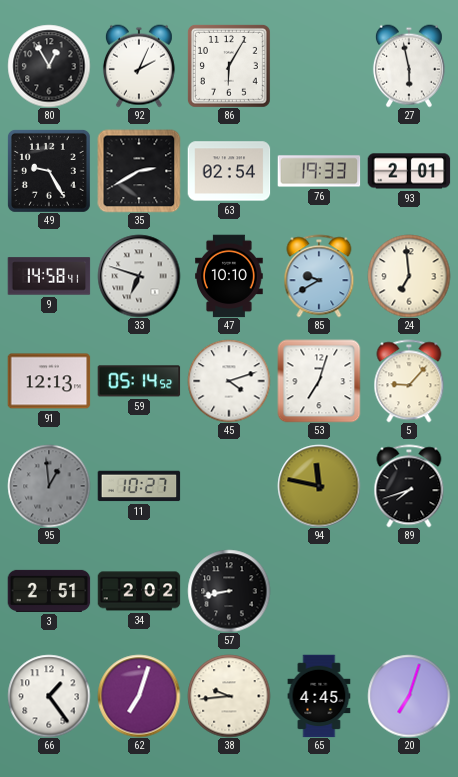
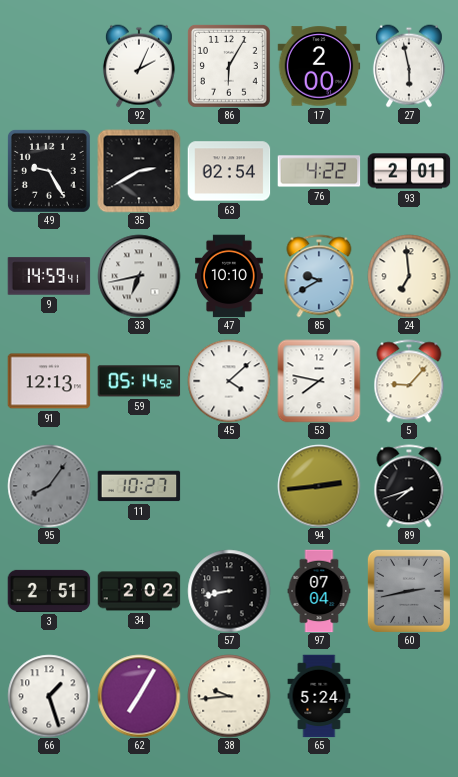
80: 12:55 -> none
17: none -> 2:00
76: 19:33 -> 4:22
9: 14:58 -> 14:59
33: 6:48 -> 6:43
45: 4:12 -> 4:08
53: 7:03 -> 7:47
95: 12:59 -> 8:06
94: 11:47 -> 2:44
97: none -> 07:04
60: none -> 2:43
66: 1:24 -> 1:27
62: 7:03 -> 7:05
65: 4:45 -> 5:24
20: 7:03 -> none
